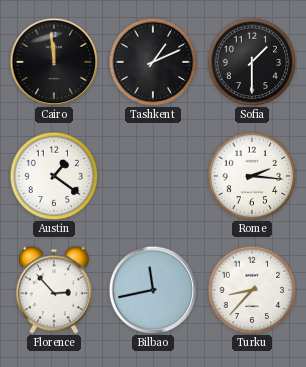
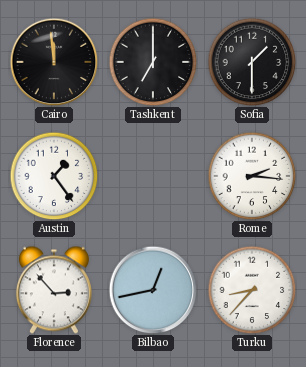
Tashkent: 1:11 -> 7:00
Austin: 1:21 -> 1:24
Bilbao: 11:43 -> 12:43
